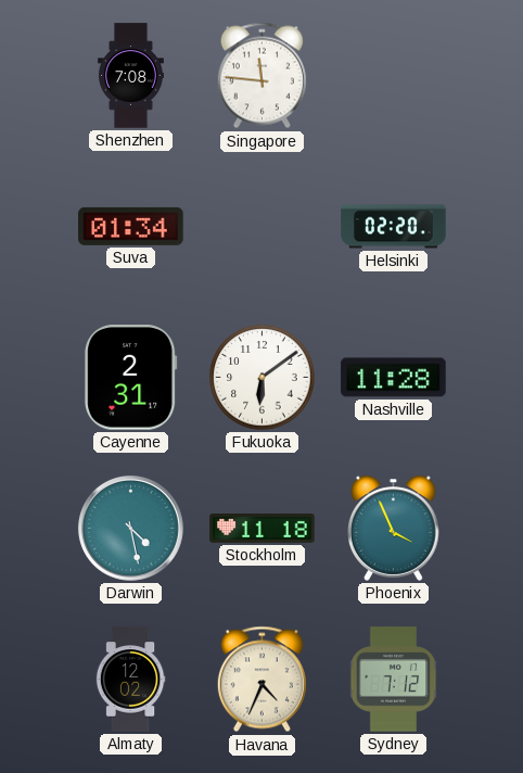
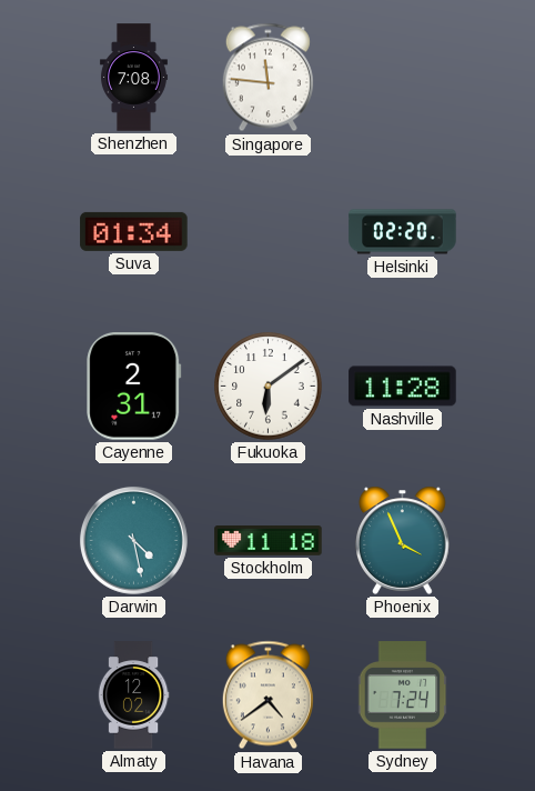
Havana: 4:34 -> 4:39
Sydney: 7:12 -> 7:24
